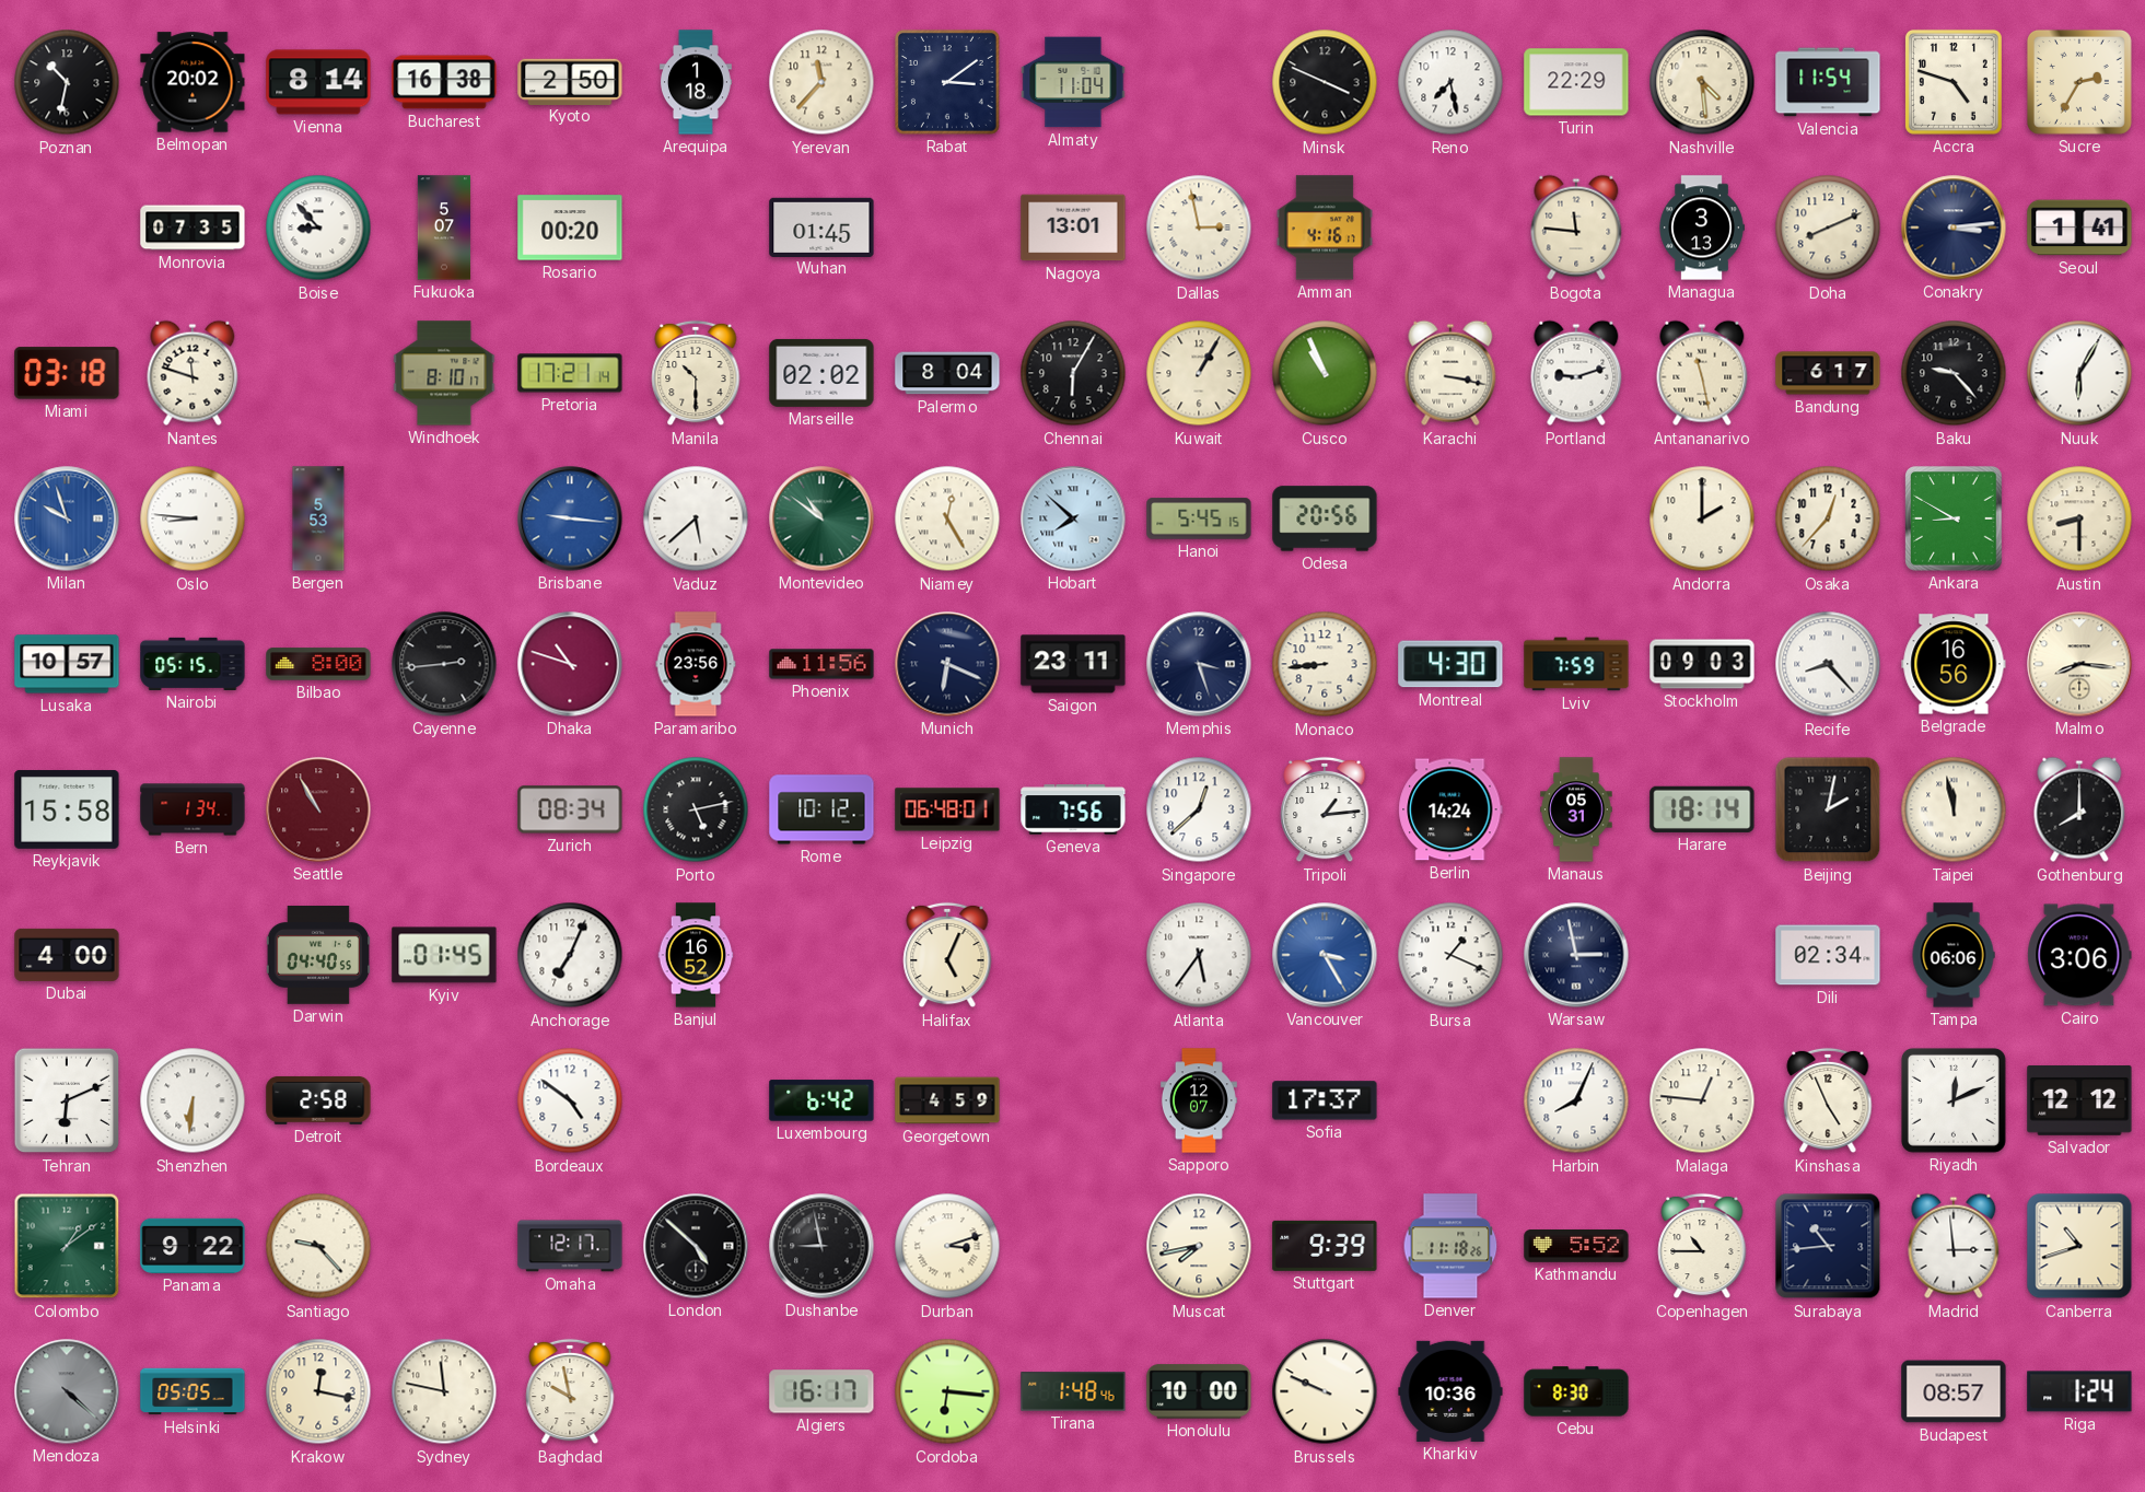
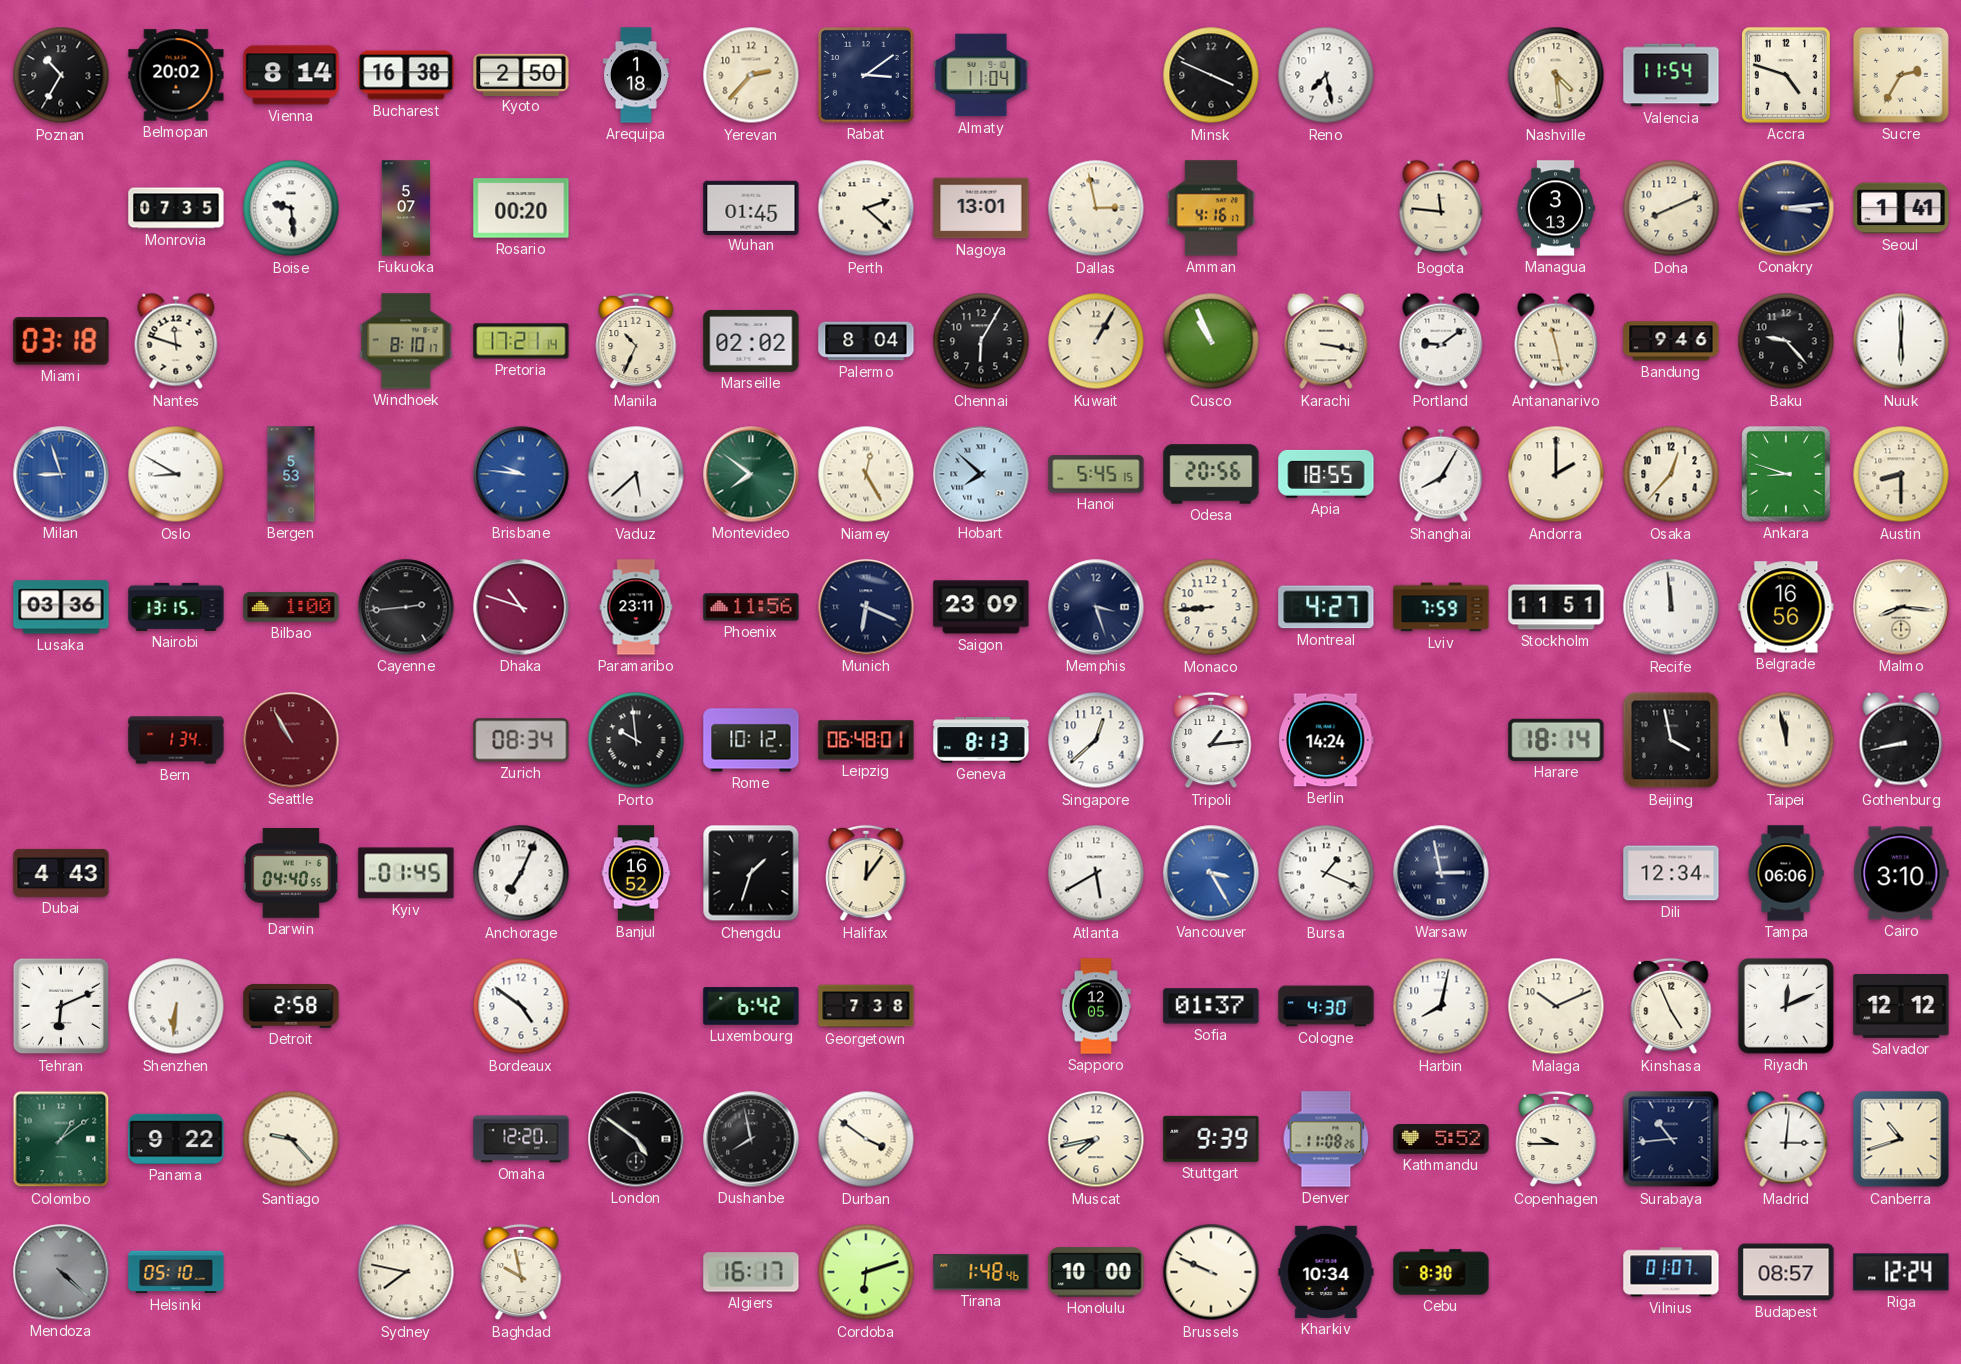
Poznan: 10:32 -> 10:35
Yerevan: 11:37 -> 2:37
Turin: 22:29 -> none
Boise: 8:53 -> 9:29
Perth: none -> 2:22
Manila: 10:30 -> 10:34
Portland: 9:12 -> 9:09
Bandung: 6:17 -> 9:46
Nuuk: 6:05 -> 6:00
Milan: 9:57 -> 8:57
Oslo: 8:46 -> 8:50
Brisbane: 9:16 -> 9:46
Montevideo: 10:51 -> 7:51
Apia: none -> 18:55
Shanghai: none -> 8:05
Ankara: 8:50 -> 8:48
Lusaka: 10:57 -> 03:36
Nairobi: 05:15 -> 13:15
Bilbao: 8:00 -> 1:00
Paramaribo: 23:56 -> 23:11
Saigon: 23:11 -> 23:09
Montreal: 4:30 -> 4:27
Stockholm: 09:03 -> 11:51
Recife: 8:23 -> 11:59
Reykjavik: 15:58 -> none
Porto: 5:13 -> 9:59
Geneva: 7:56 -> 8:13
Manaus: 05:31 -> none
Beijing: 2:02 -> 3:58
Gothenburg: 8:00 -> 8:43
Dubai: 4:00 -> 4:43
Chengdu: none -> 1:33
Halifax: 5:04 -> 12:06
Atlanta: 5:36 -> 5:40
Dili: 02:34 -> 12:34
Cairo: 3:06 -> 3:10
Georgetown: 4:59 -> 7:38
Sapporo: 12:07 -> 12:05
Sofia: 17:37 -> 01:37
Cologne: none -> 4:30
Harbin: 8:04 -> 8:02
Malaga: 12:46 -> 10:11
Omaha: 12:17 -> 12:20
London: 4:52 -> 4:51
Dushanbe: 8:58 -> 7:58
Durban: 3:12 -> 3:51
Denver: 11:18 -> 11:08
Copenhagen: 10:45 -> 9:45
Madrid: 2:59 -> 3:01
Helsinki: 05:05 -> 05:10
Krakow: 12:17 -> none
Sydney: 11:47 -> 7:47
Cordoba: 6:16 -> 6:12
Kharkiv: 10:36 -> 10:34
Vilnius: none -> 01:07
Riga: 1:24 -> 12:24
